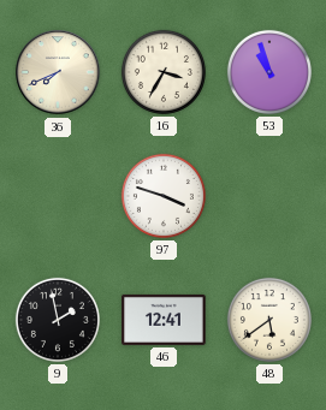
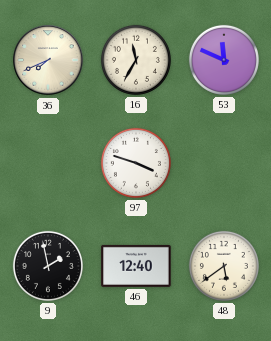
16: 3:35 -> 11:35
53: 10:57 -> 11:49
46: 12:41 -> 12:40
